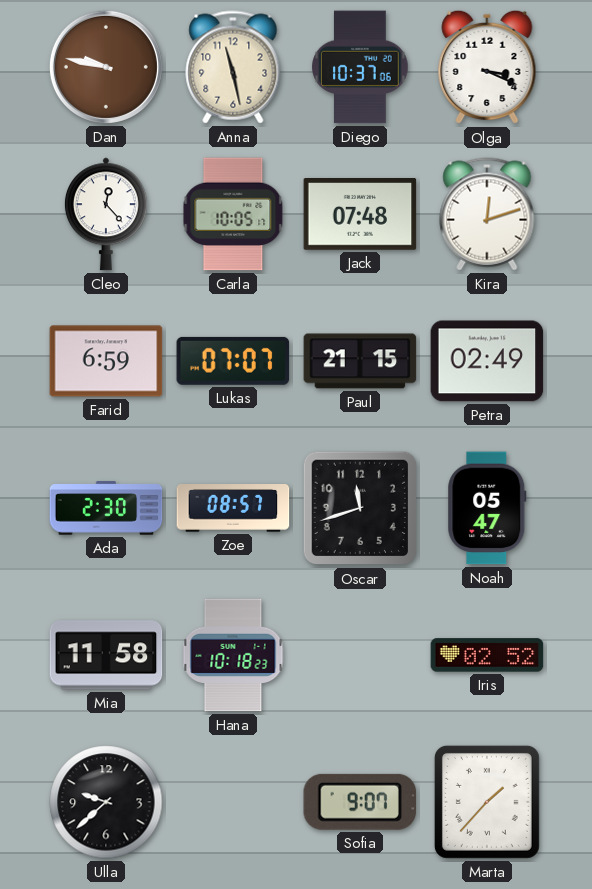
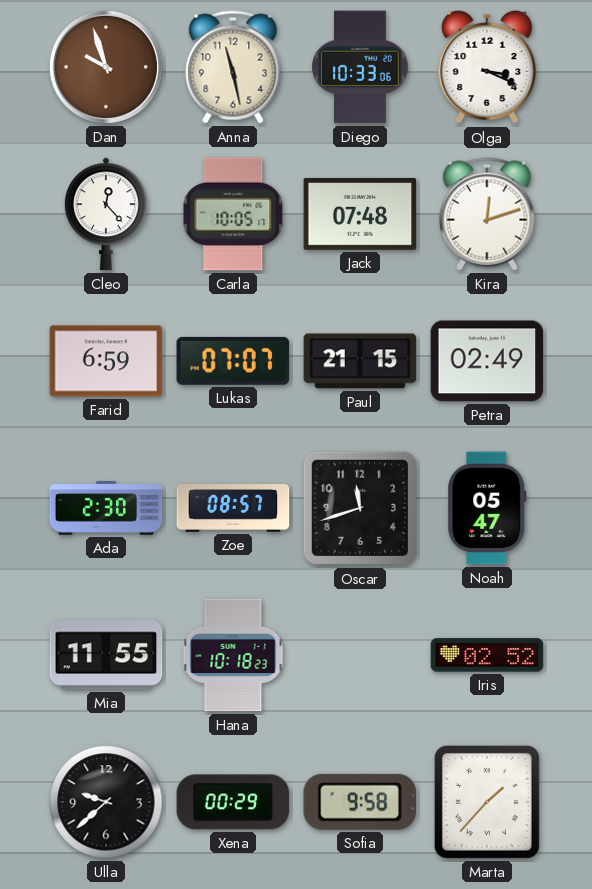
Dan: 9:47 -> 9:57
Diego: 10:37 -> 10:33
Mia: 11:58 -> 11:55
Xena: none -> 00:29
Sofia: 9:07 -> 9:58
